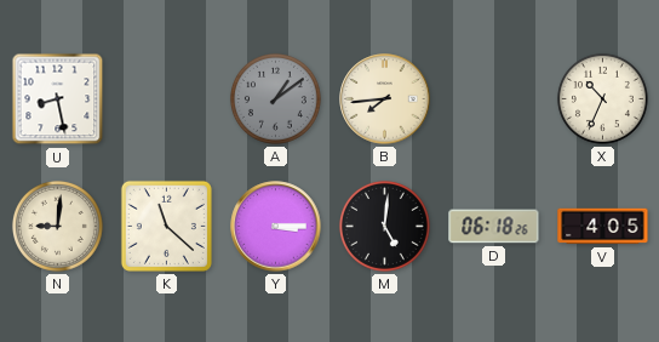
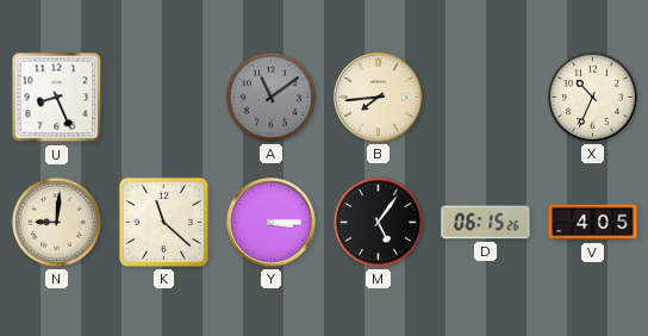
U: 8:28 -> 8:26
A: 1:09 -> 11:09
M: 5:01 -> 5:06
D: 06:18 -> 06:15
